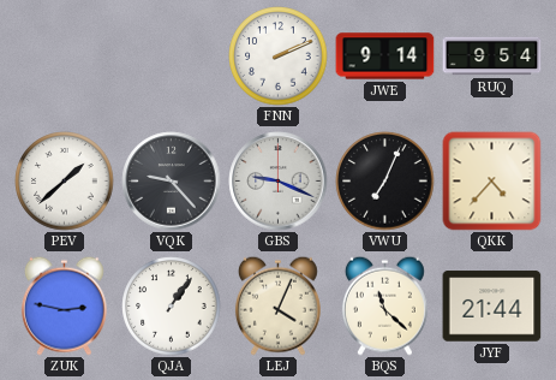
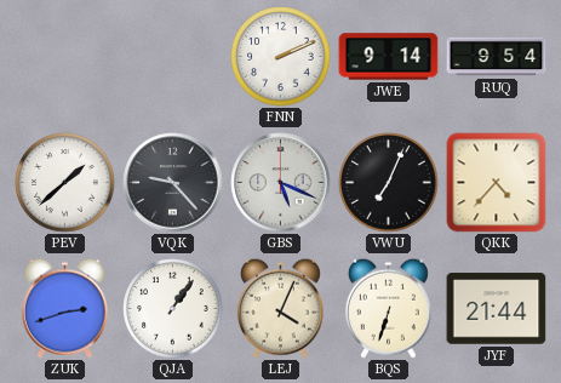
GBS: 9:19 -> 5:19
ZUK: 2:47 -> 2:42
BQS: 11:22 -> 6:33
